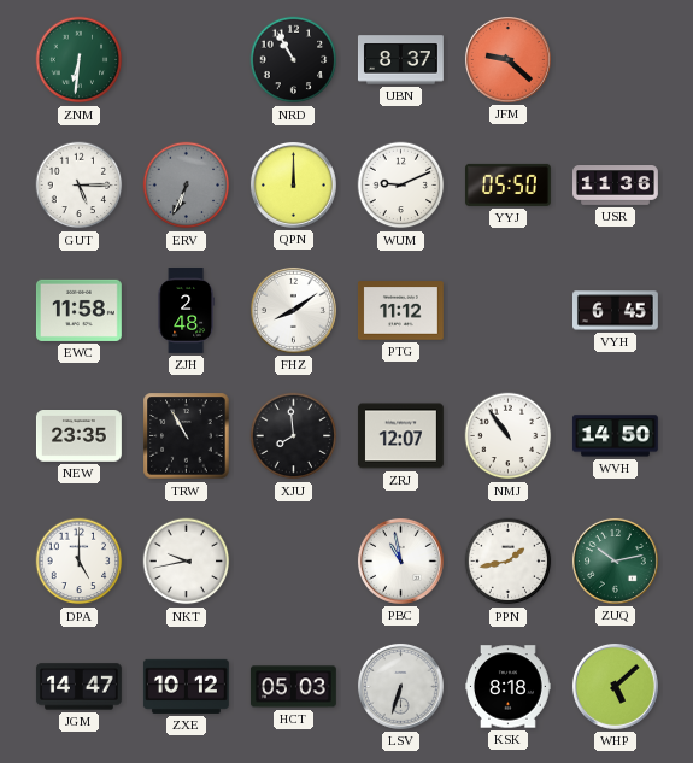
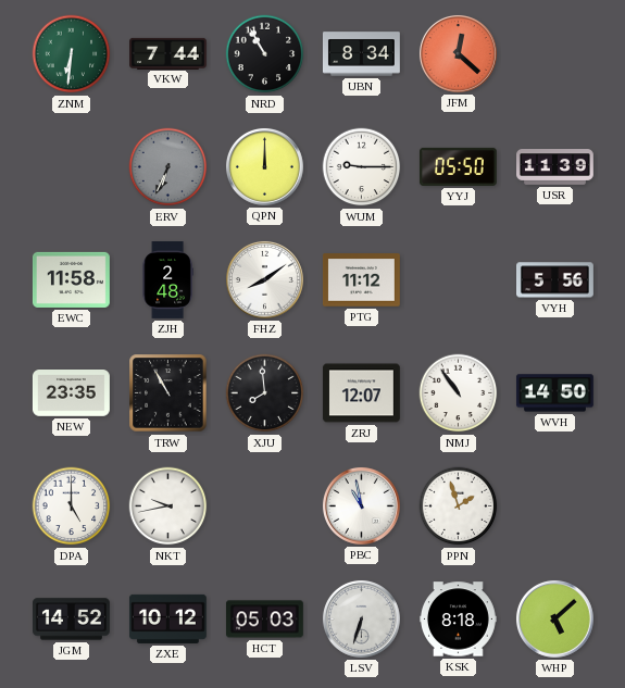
VKW: none -> 7:44
UBN: 8:37 -> 8:34
JFM: 9:22 -> 12:22
GUT: 5:15 -> none
WUM: 9:11 -> 9:15
USR: 11:36 -> 11:39
VYH: 6:45 -> 5:56
PPN: 1:43 -> 1:57
ZUQ: 10:13 -> none
JGM: 14:47 -> 14:52
